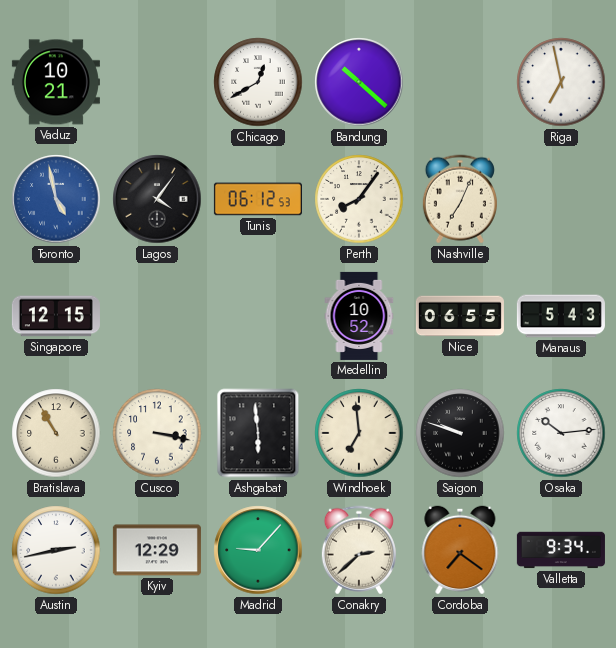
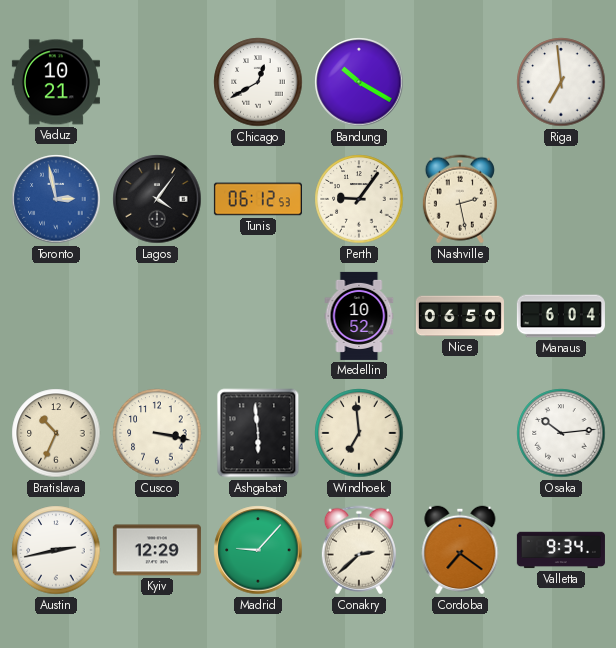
Bandung: 10:22 -> 10:20
Riga: 6:58 -> 6:59
Toronto: 4:58 -> 2:58
Perth: 8:06 -> 9:06
Nashville: 7:04 -> 2:28
Singapore: 12:15 -> none
Nice: 06:55 -> 06:50
Manaus: 5:43 -> 6:04
Bratislava: 10:55 -> 10:34
Saigon: 9:48 -> none
